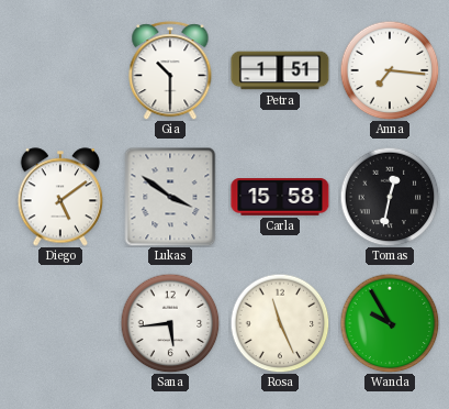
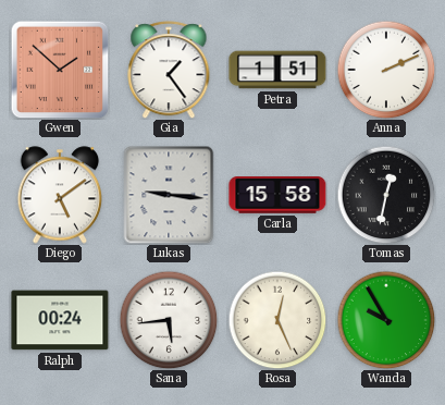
Gwen: none -> 1:52
Gia: 10:30 -> 1:24
Anna: 7:16 -> 2:11
Lukas: 3:51 -> 9:16
Ralph: none -> 00:24
Rosa: 11:26 -> 12:26
